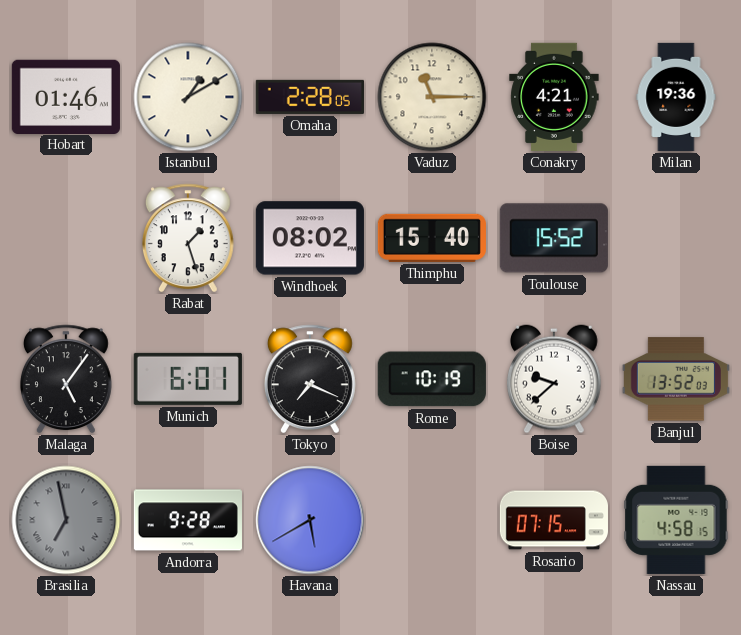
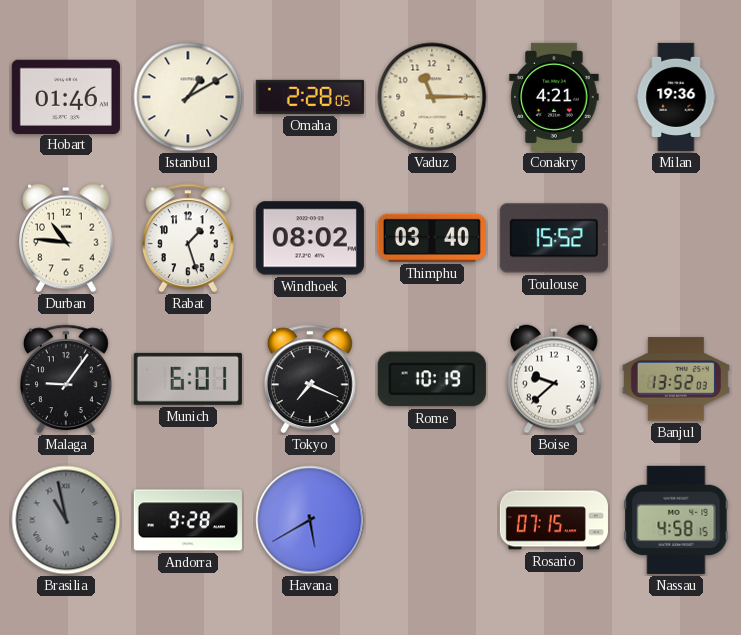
Durban: none -> 10:46
Thimphu: 15:40 -> 03:40
Malaga: 5:06 -> 9:06
Brasilia: 6:58 -> 10:58
